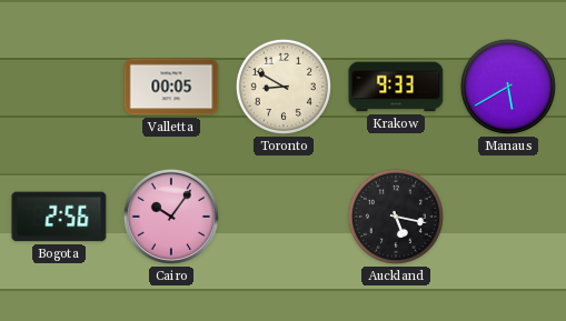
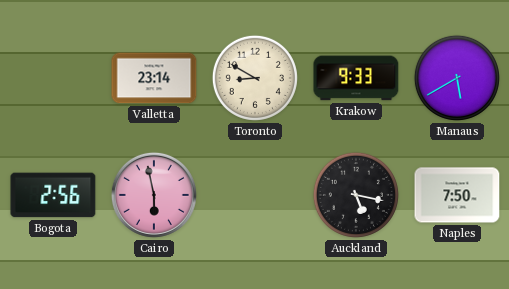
Valletta: 00:05 -> 23:14
Cairo: 10:06 -> 5:58
Naples: none -> 7:50
